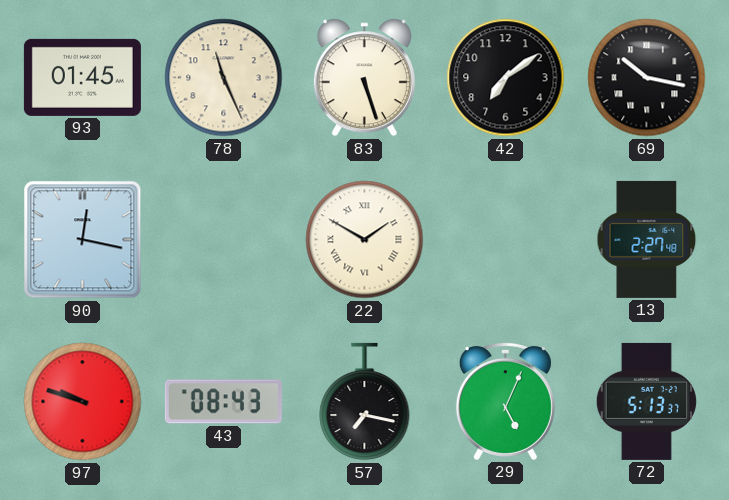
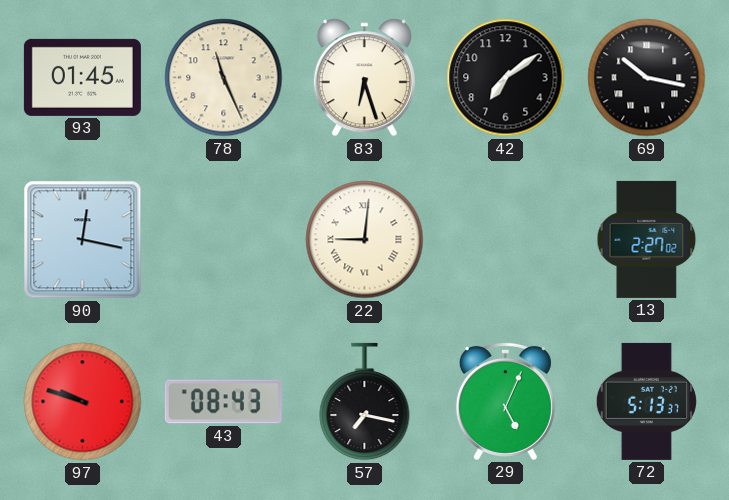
83: 5:27 -> 6:27
22: 1:50 -> 9:01
13: 2:27:48 -> 2:27:02
